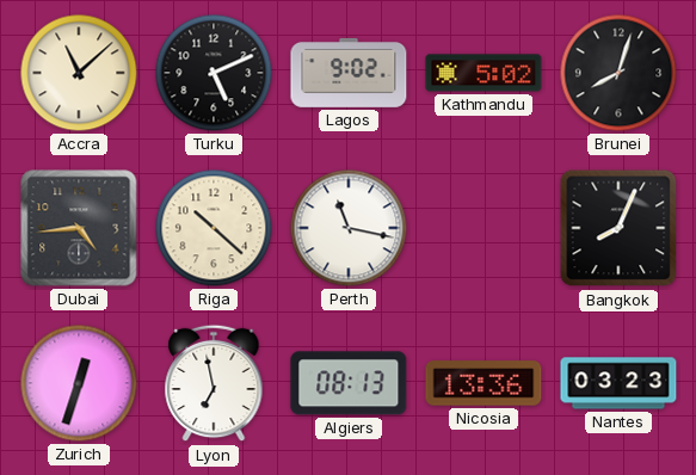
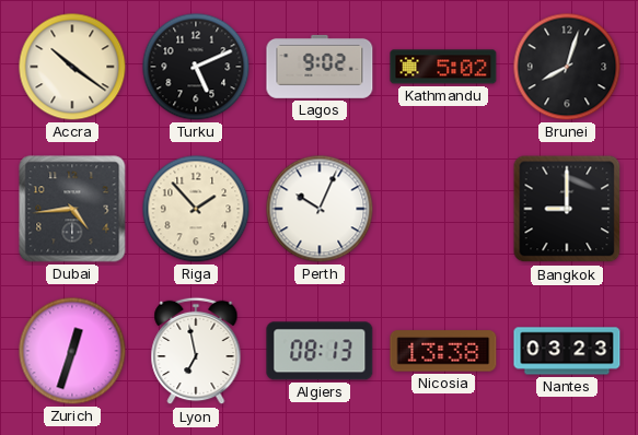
Accra: 11:08 -> 10:21
Riga: 10:22 -> 1:53
Perth: 11:17 -> 10:04
Bangkok: 8:04 -> 9:00
Nicosia: 13:36 -> 13:38
